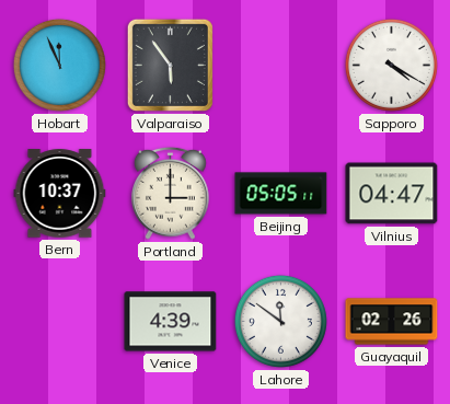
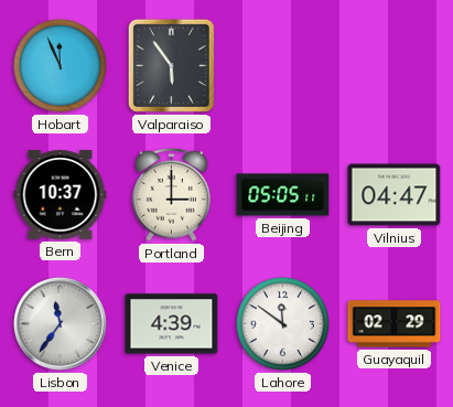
Sapporo: 4:20 -> none
Lisbon: none -> 11:36
Guayaquil: 02:26 -> 02:29
